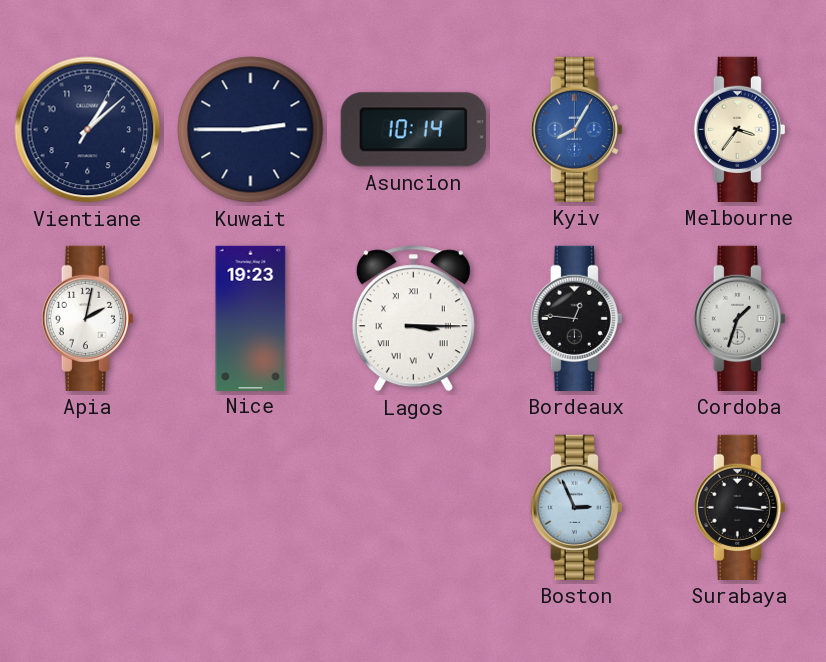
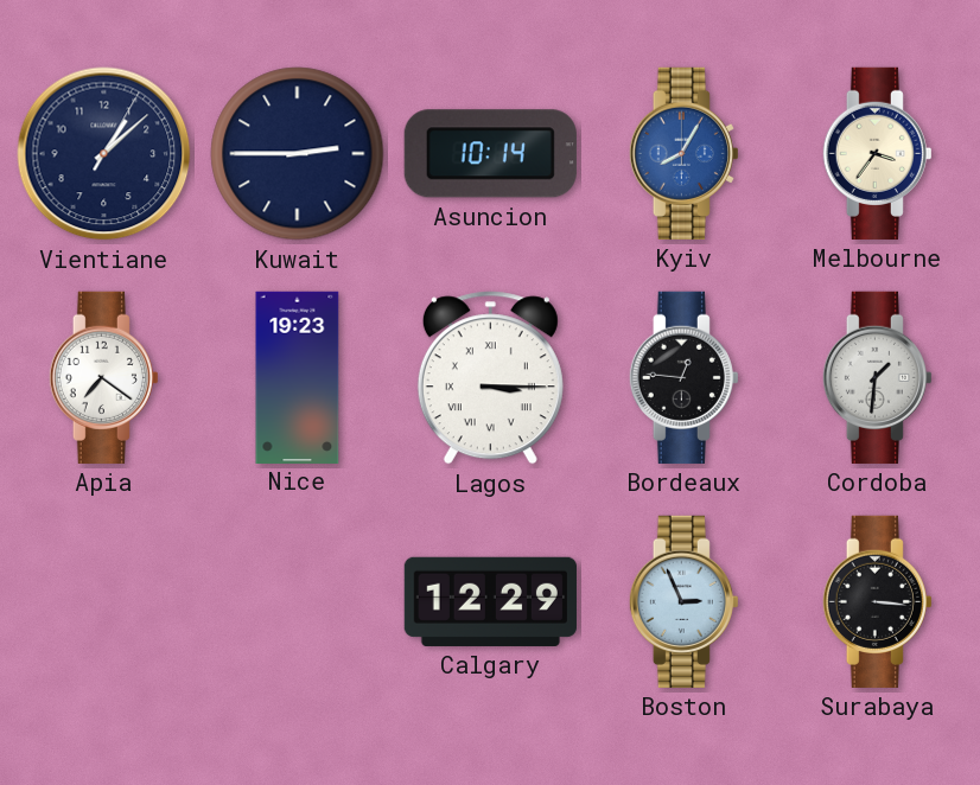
Apia: 2:02 -> 7:21
Cordoba: 1:33 -> 1:31
Calgary: none -> 12:29
